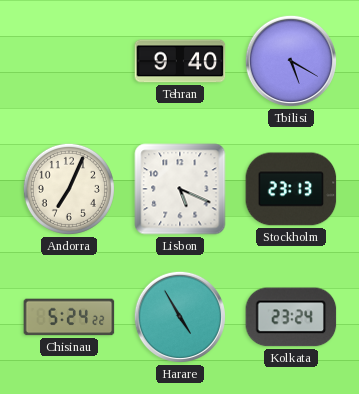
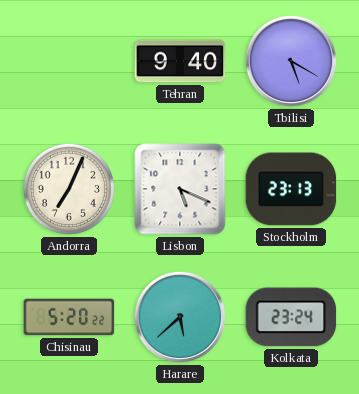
Chisinau: 5:24 -> 5:20
Harare: 4:55 -> 5:38
